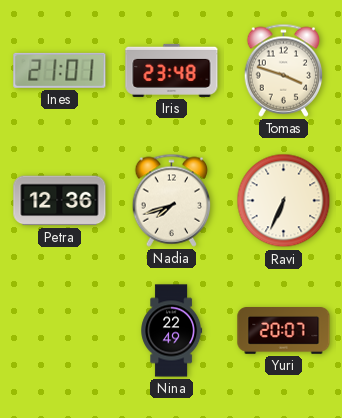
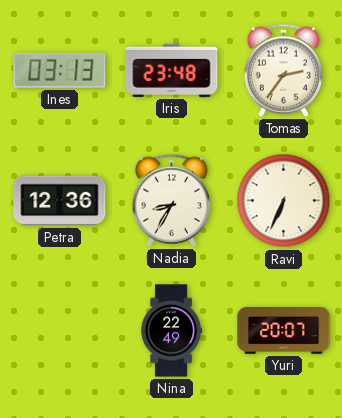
Ines: 21:01 -> 03:13
Tomas: 3:48 -> 2:36
Nadia: 7:42 -> 8:35
